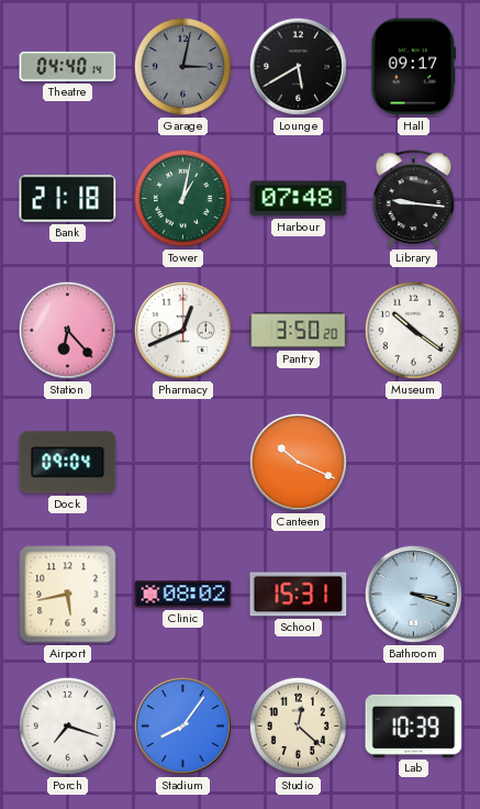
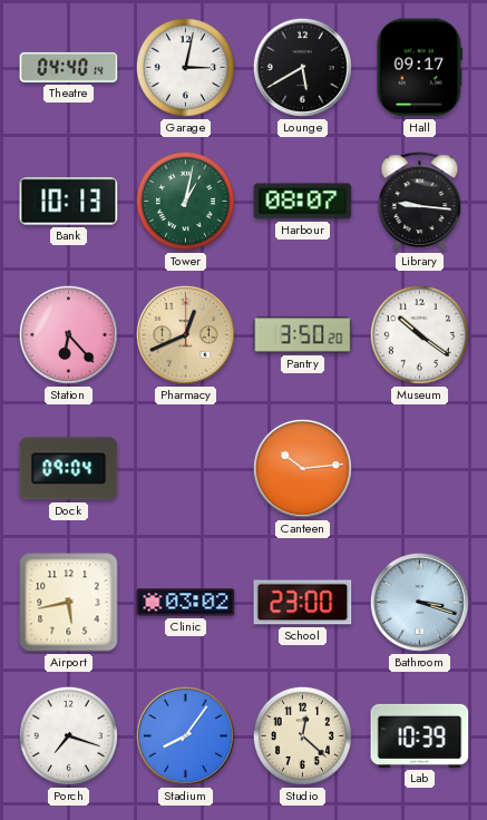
Garage dial: grey -> white
Bank: 21:18 -> 10:13
Harbour: 07:48 -> 08:07
Pharmacy dial: white -> champagne
Canteen: 10:19 -> 10:14
Clinic: 08:02 -> 03:02
School: 15:31 -> 23:00
